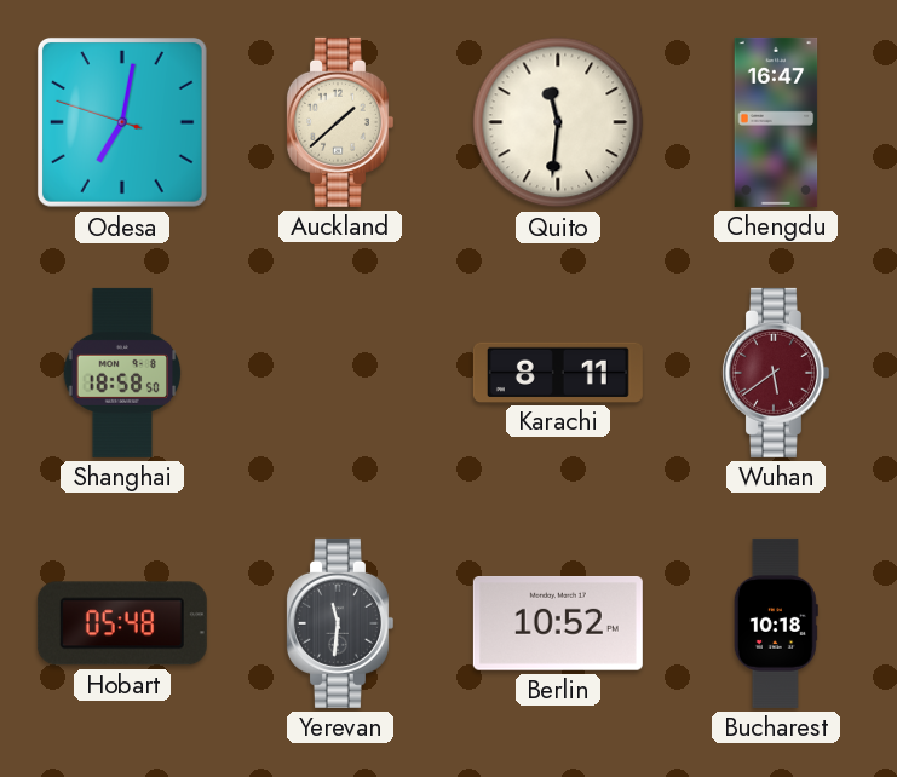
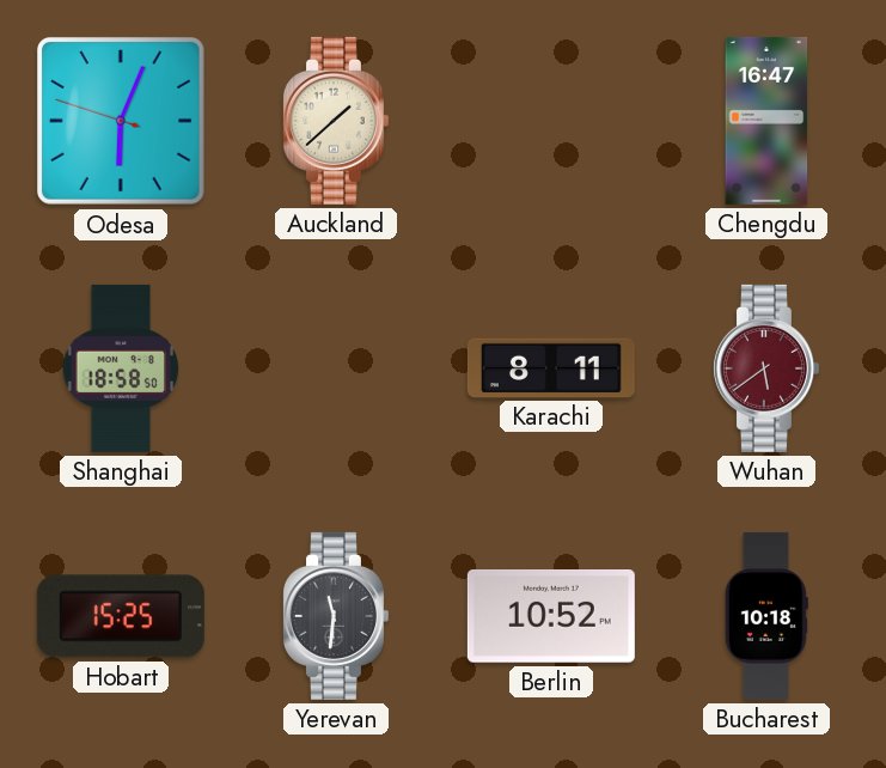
Odesa: 7:01 -> 6:03
Quito: 11:31 -> none
Hobart: 05:48 -> 15:25
